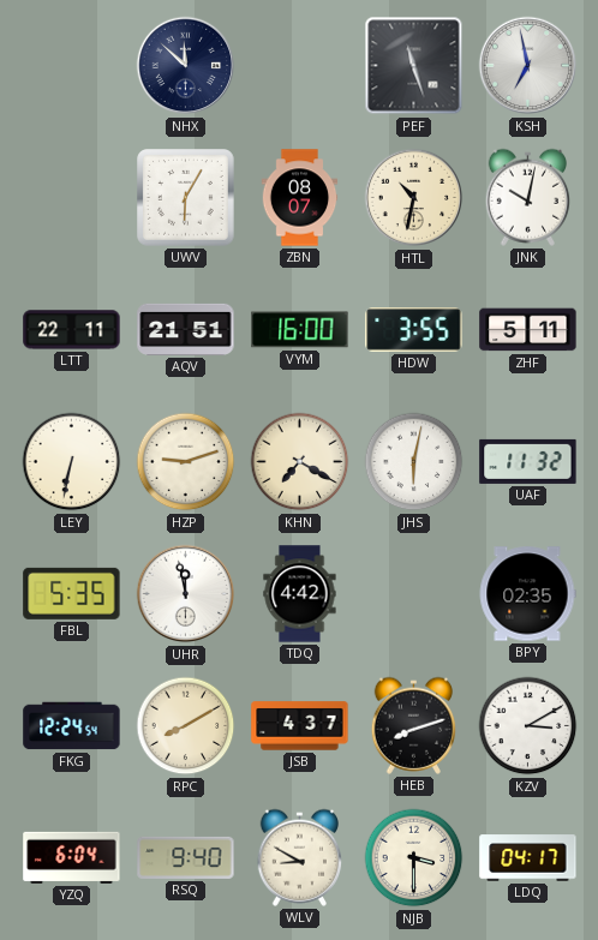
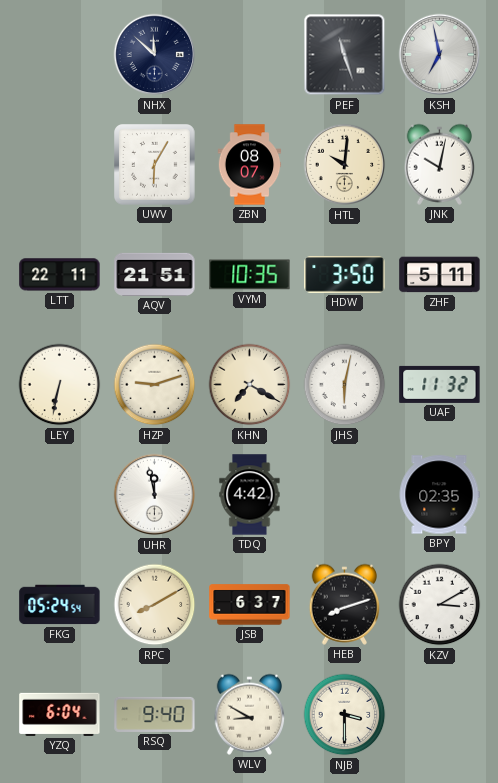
HTL: 10:32 -> 10:01
VYM: 16:00 -> 10:35
HDW: 3:55 -> 3:50
FBL: 5:35 -> none
FKG: 12:24 -> 05:24
JSB: 4:37 -> 6:37
LDQ: 04:17 -> none
